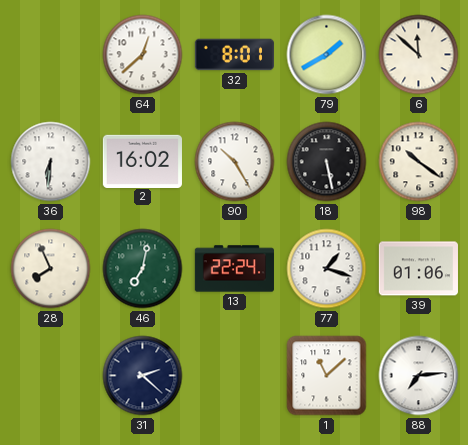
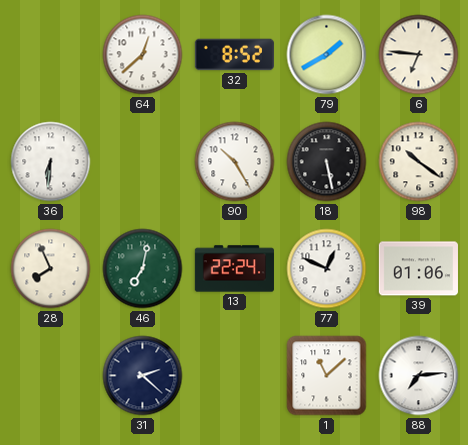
32: 8:01 -> 8:52
6: 11:52 -> 6:46
2: 16:02 -> none
77: 1:18 -> 12:49
